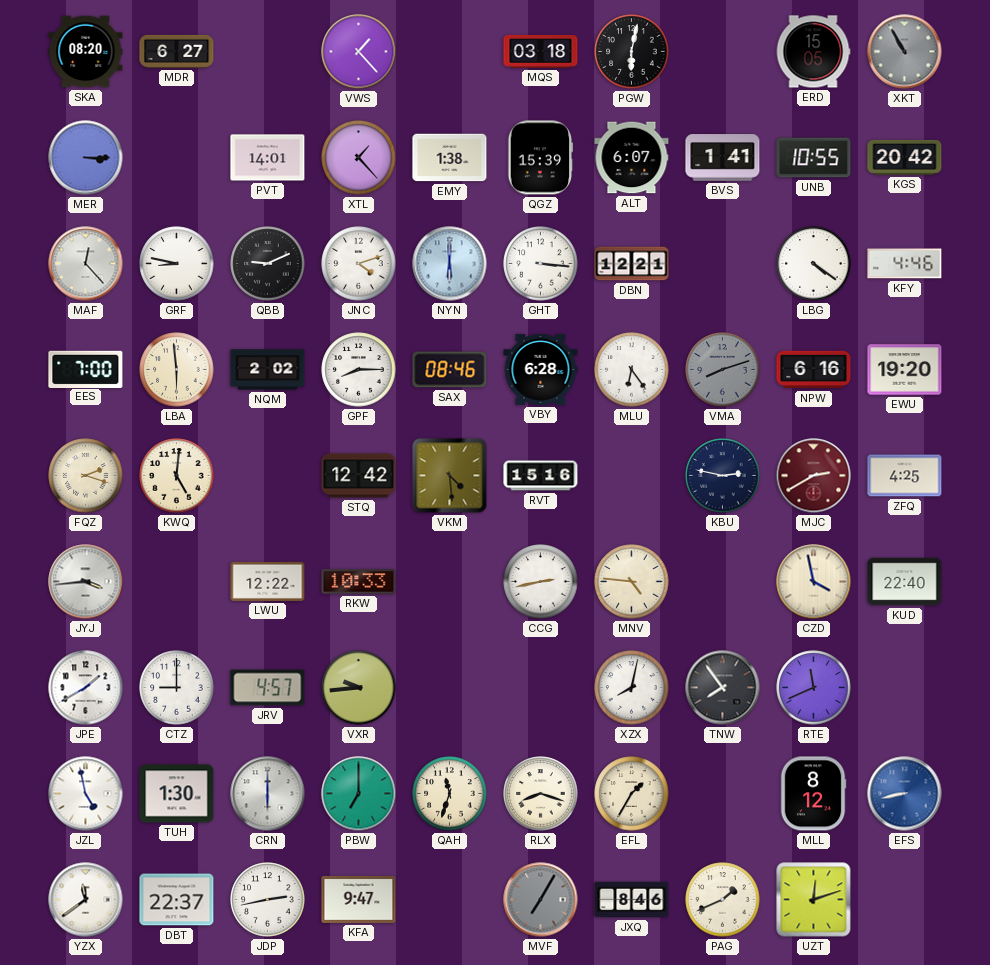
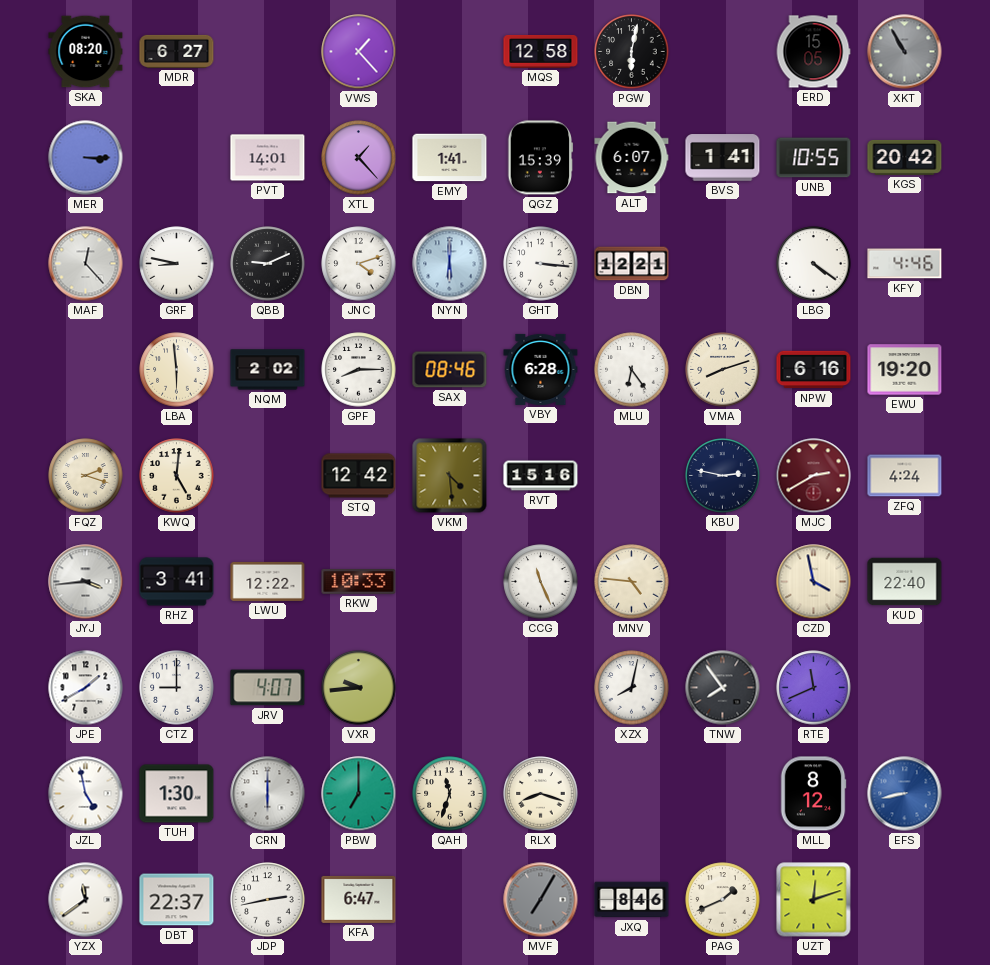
MQS: 03:18 -> 12:58
EMY: 1:38 -> 1:41
EES: 7:00 -> none
VMA dial: grey -> cream
ZFQ: 4:25 -> 4:24
RHZ: none -> 3:41
CCG: 2:43 -> 11:26
JRV: 4:57 -> 4:07
EFL: 1:35 -> none
KFA: 9:47 -> 6:47
